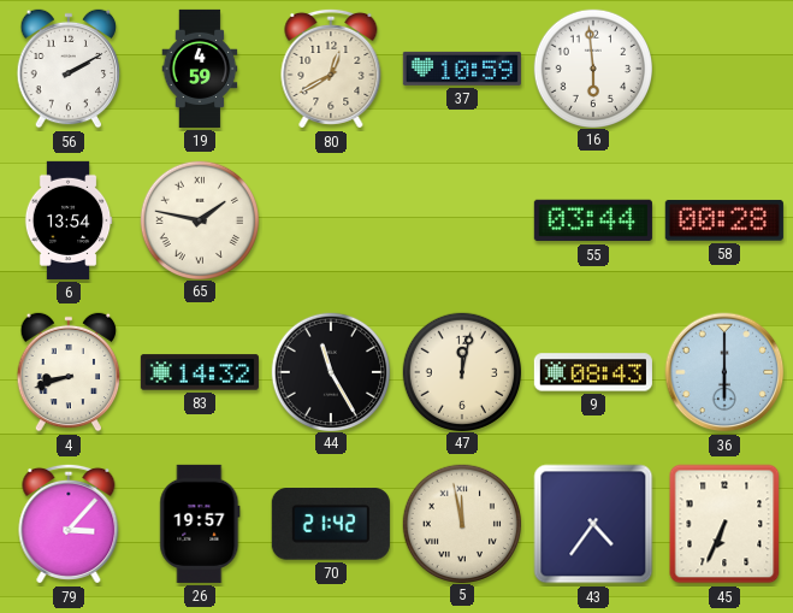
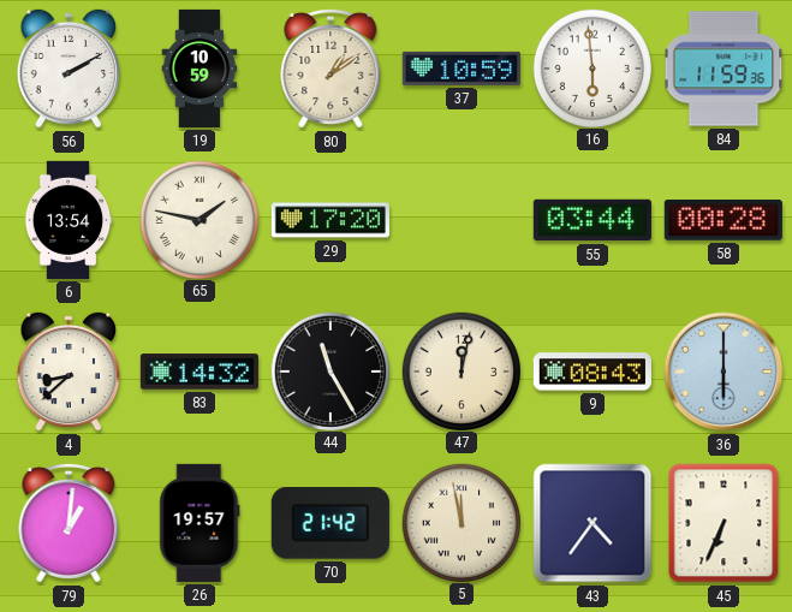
19: 4:59 -> 10:59
80: 12:40 -> 1:09
84: none -> 11:59
29: none -> 17:20
4: 8:42 -> 8:38
79: 3:07 -> 1:01
